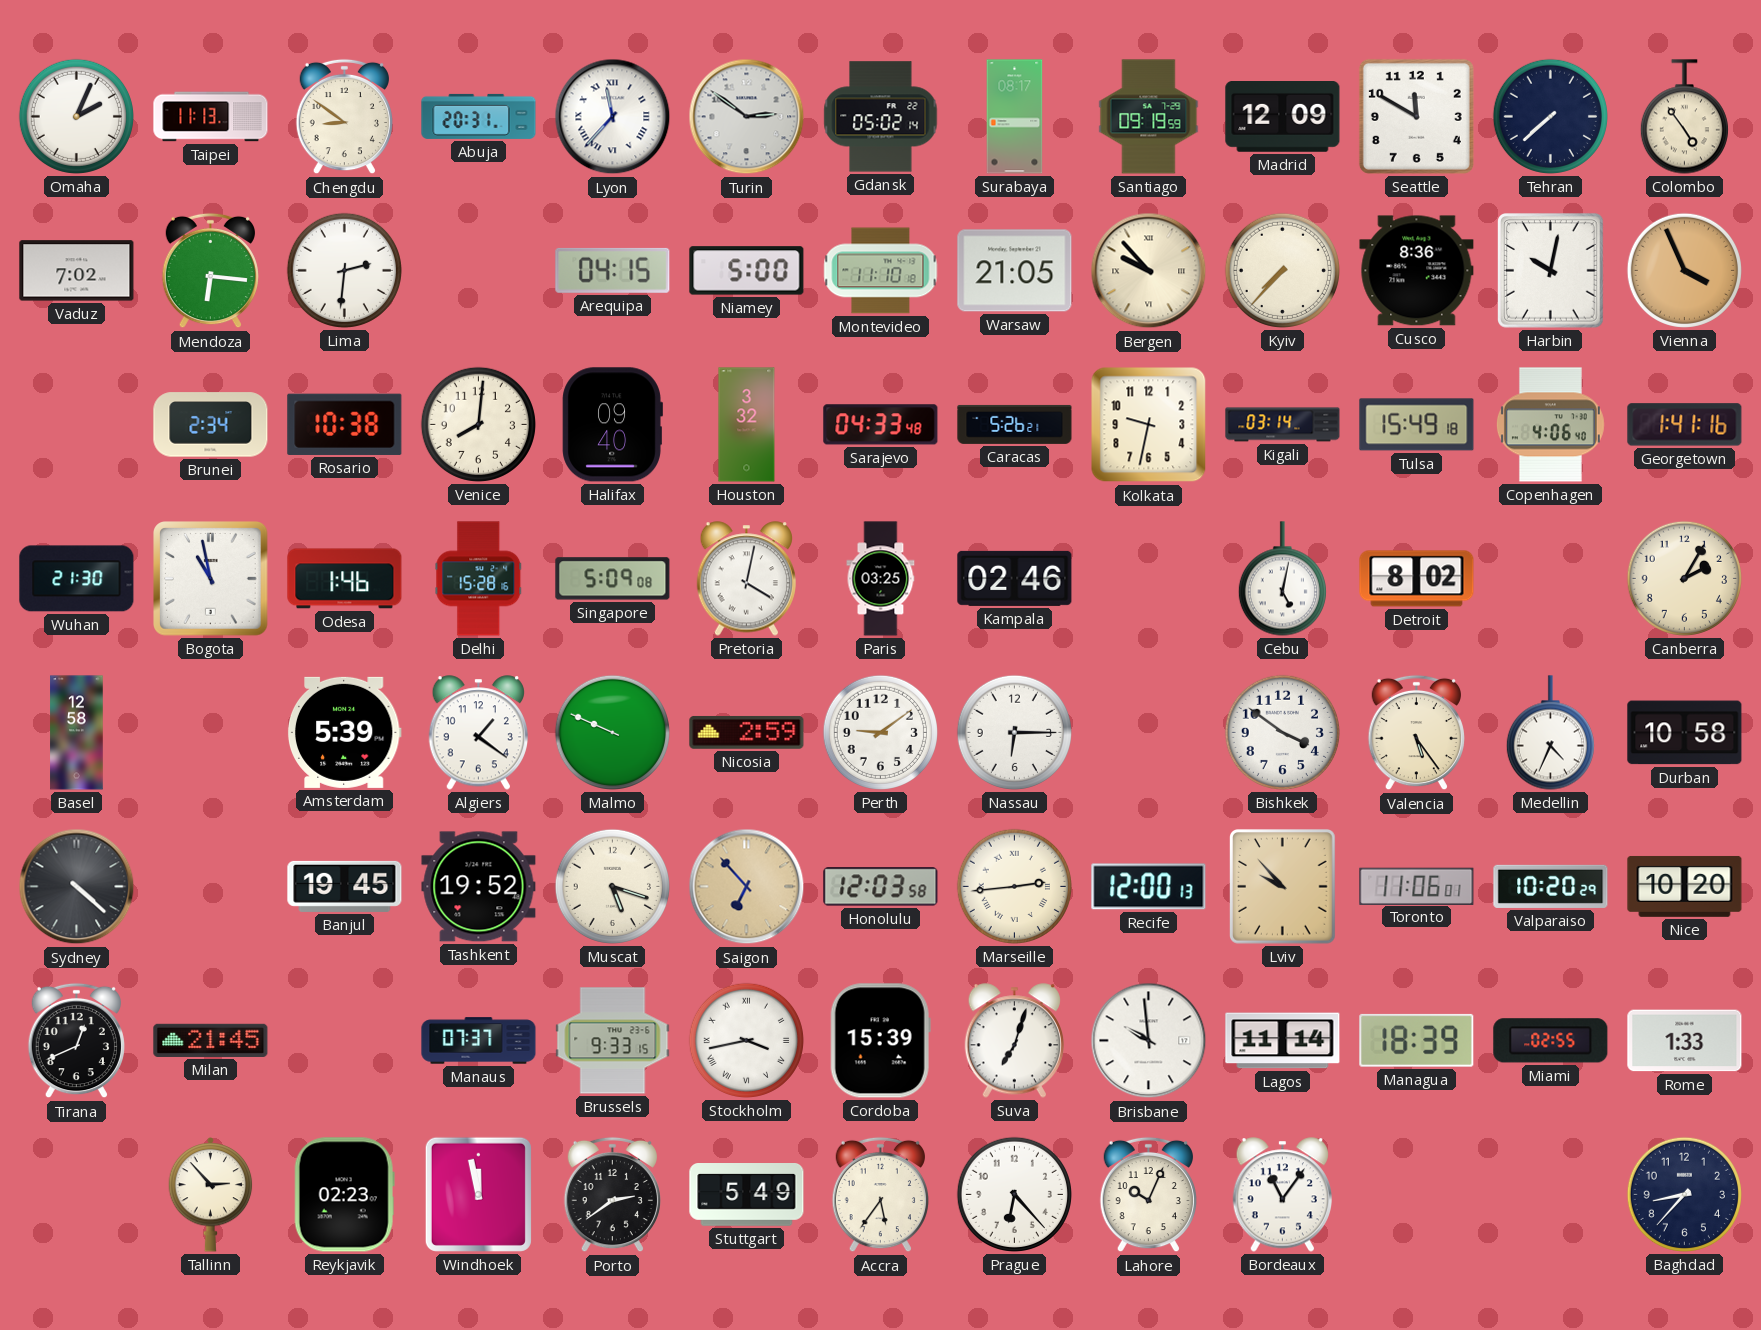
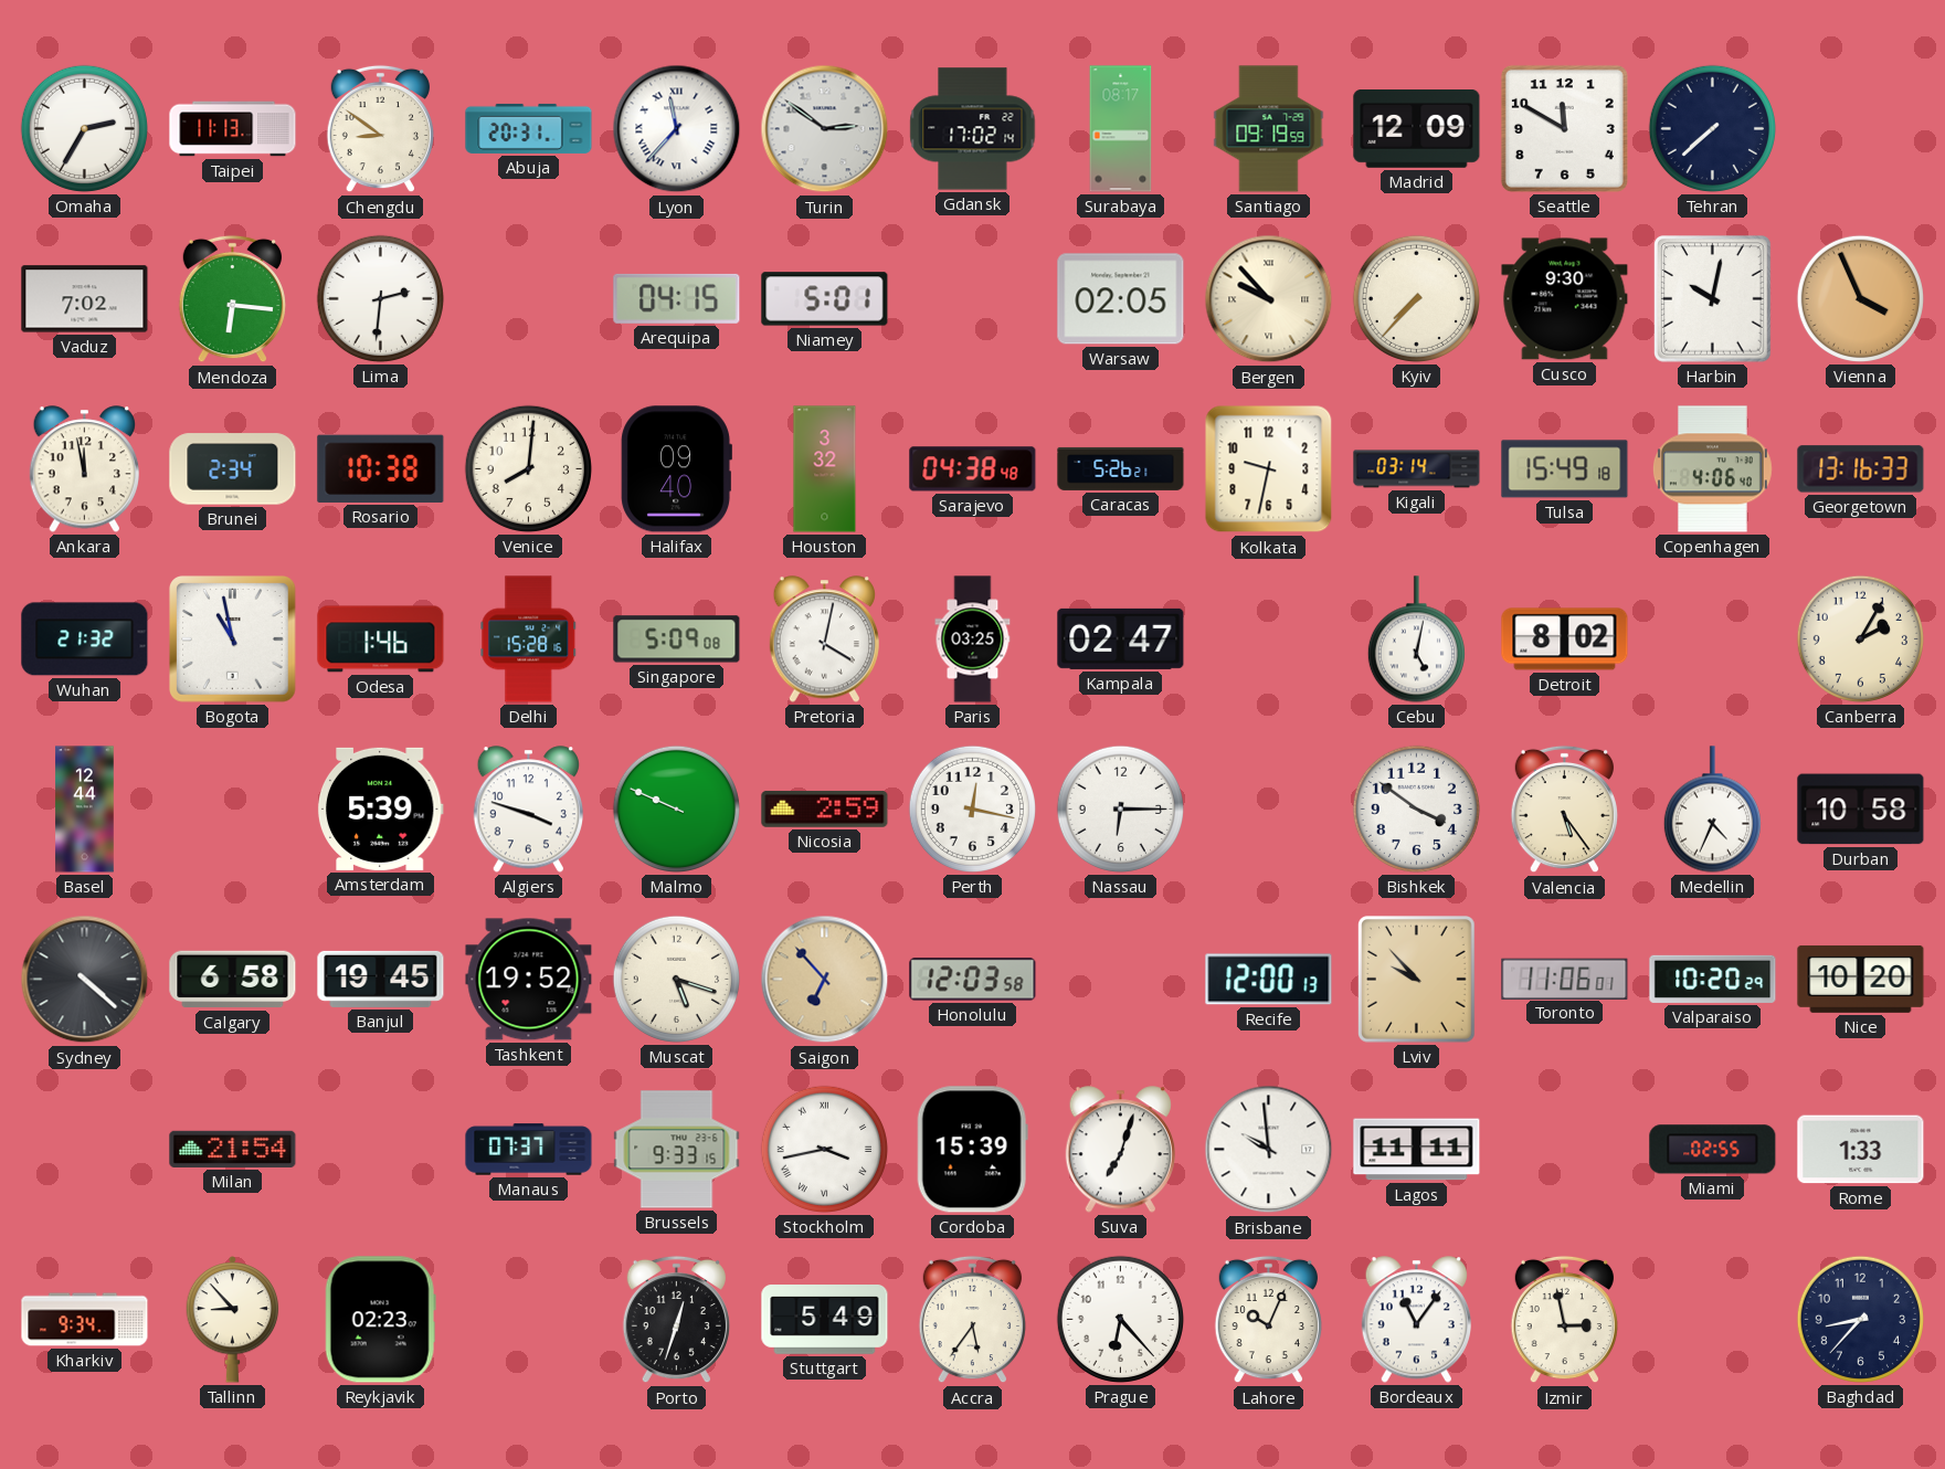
Omaha: 2:04 -> 2:35
Gdansk: 05:02 -> 17:02
Colombo: 4:54 -> none
Niamey: 5:00 -> 5:01
Montevideo: 11:10 -> none
Warsaw: 21:05 -> 02:05
Cusco: 8:36 -> 9:30
Ankara: none -> 11:58
Sarajevo: 04:33 -> 04:38
Georgetown: 1:41 -> 13:16
Wuhan: 21:30 -> 21:32
Kampala: 02:46 -> 02:47
Basel: 12:58 -> 12:44
Algiers: 1:21 -> 3:48
Perth: 9:09 -> 12:17
Calgary: none -> 6:58
Marseille: 2:44 -> none
Tirana: 12:41 -> none
Milan: 21:45 -> 21:54
Lagos: 11:14 -> 11:11
Managua: 18:39 -> none
Kharkiv: none -> 9:34
Tallinn: 2:53 -> 8:53
Windhoek: 11:58 -> none
Porto: 2:39 -> 12:33
Izmir: none -> 2:58
